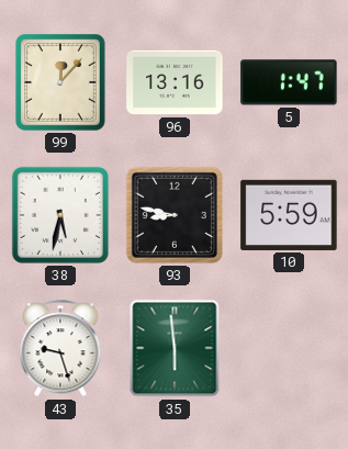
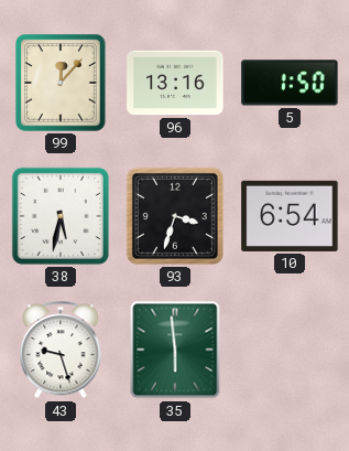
5: 1:47 -> 1:50
93: 8:47 -> 3:33
10: 5:59 -> 6:54
